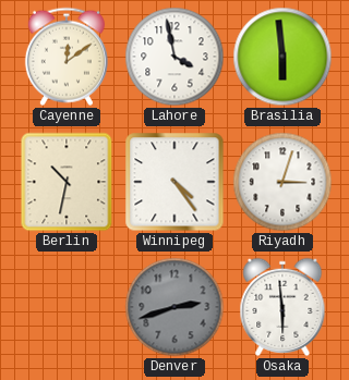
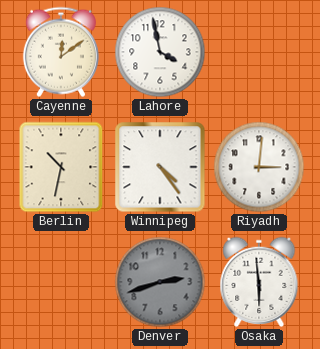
Brasilia: 5:59 -> none
Riyadh: 3:03 -> 3:01
